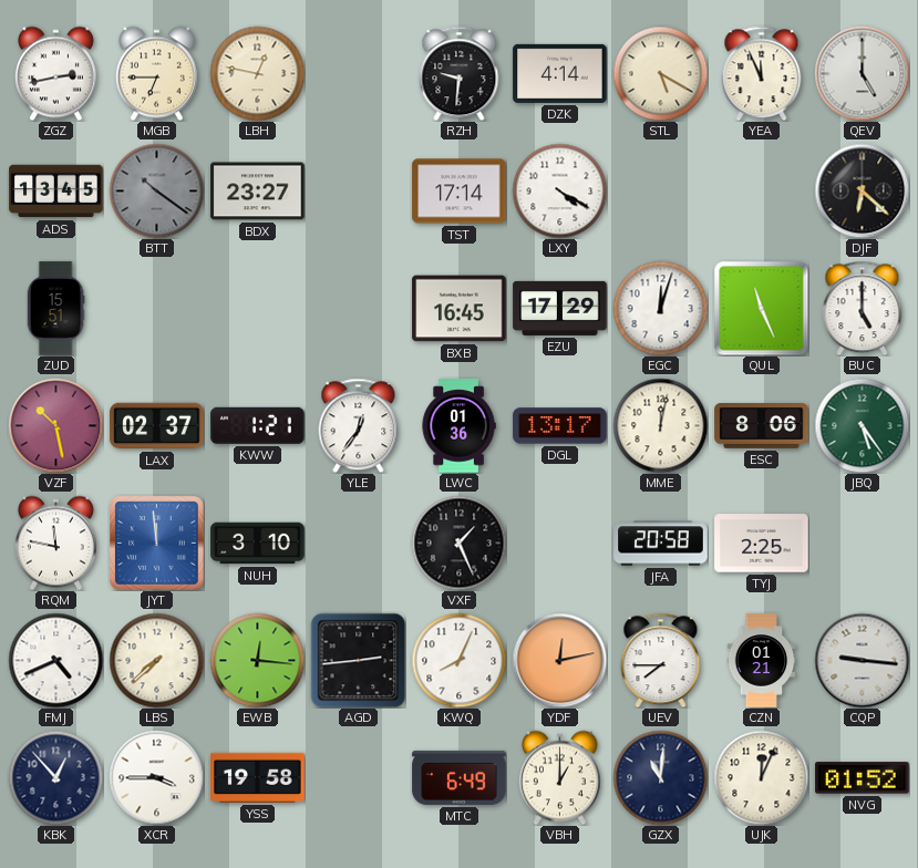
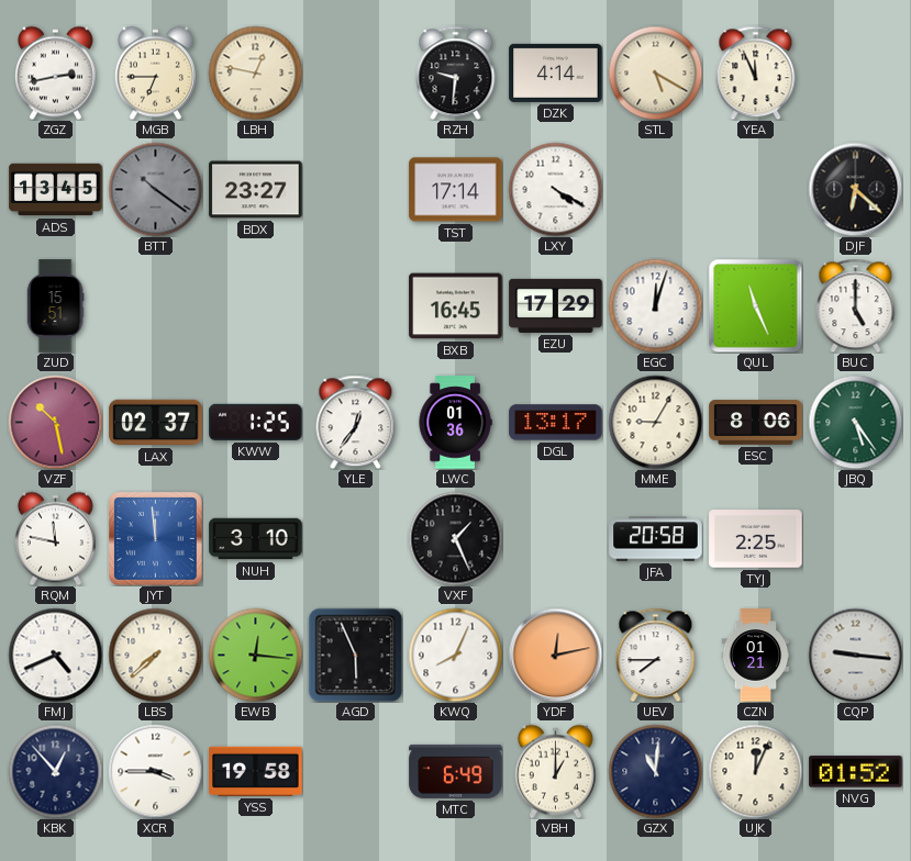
QEV: 5:00 -> none
KWW: 1:21 -> 1:25
MME: 12:02 -> 9:05
AGD: 2:44 -> 5:56
